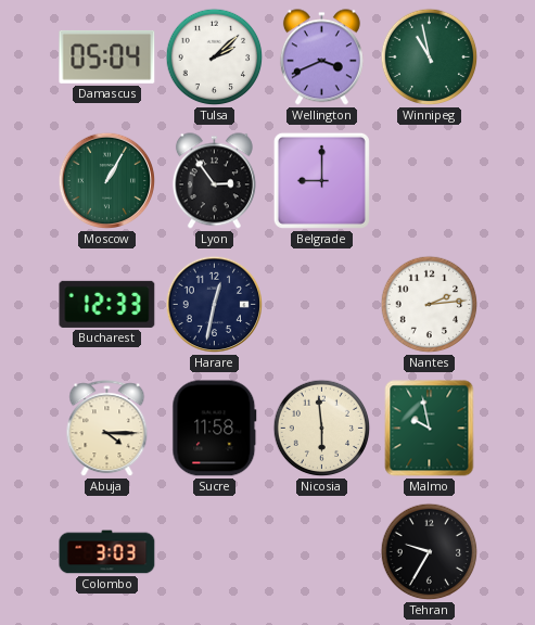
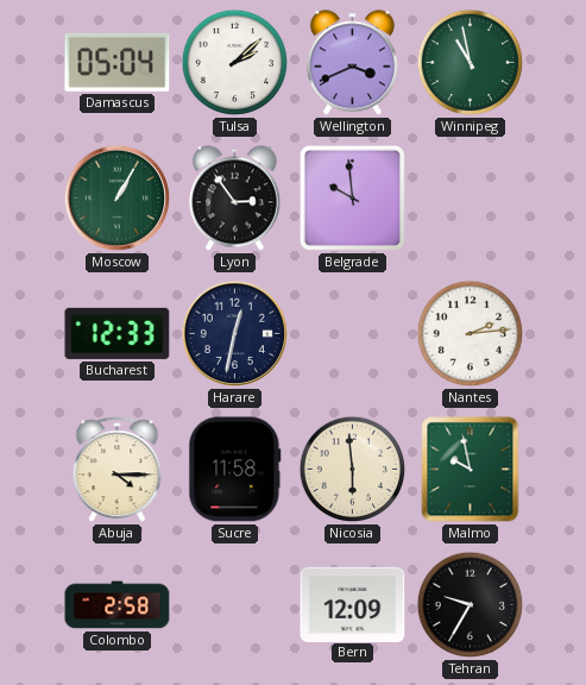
Belgrade: 9:00 -> 9:59
Colombo: 3:03 -> 2:58
Bern: none -> 12:09
